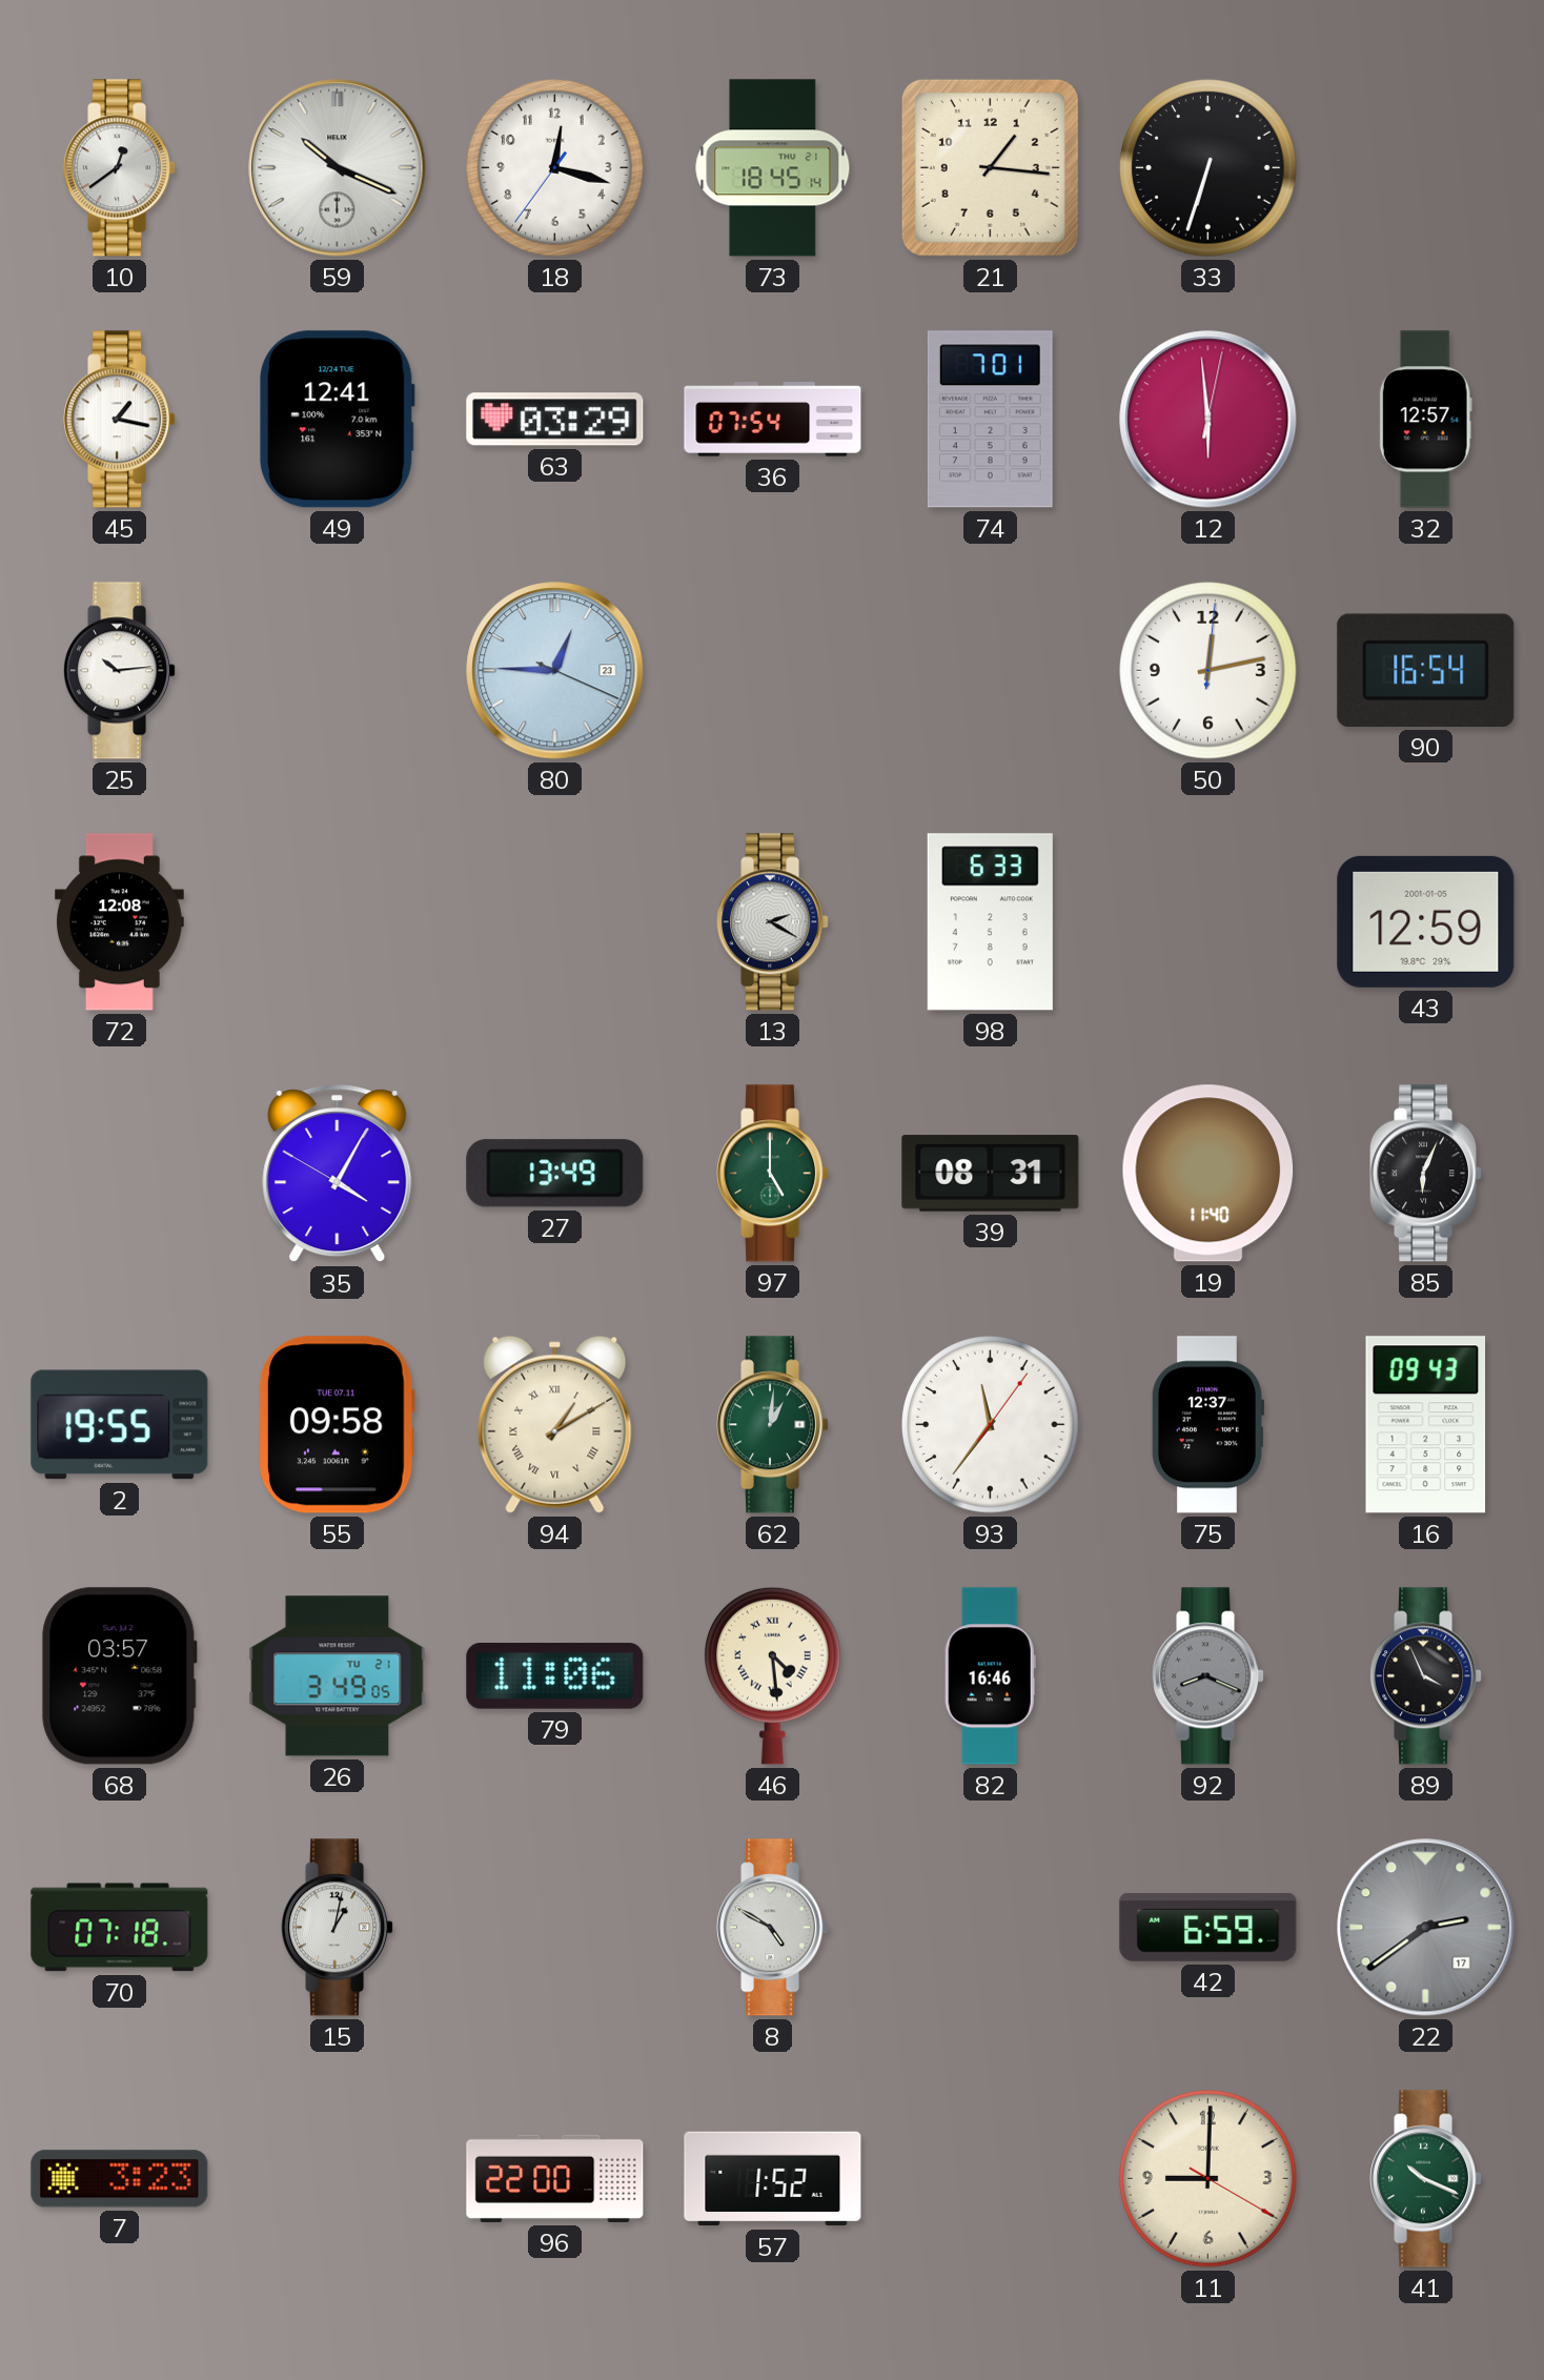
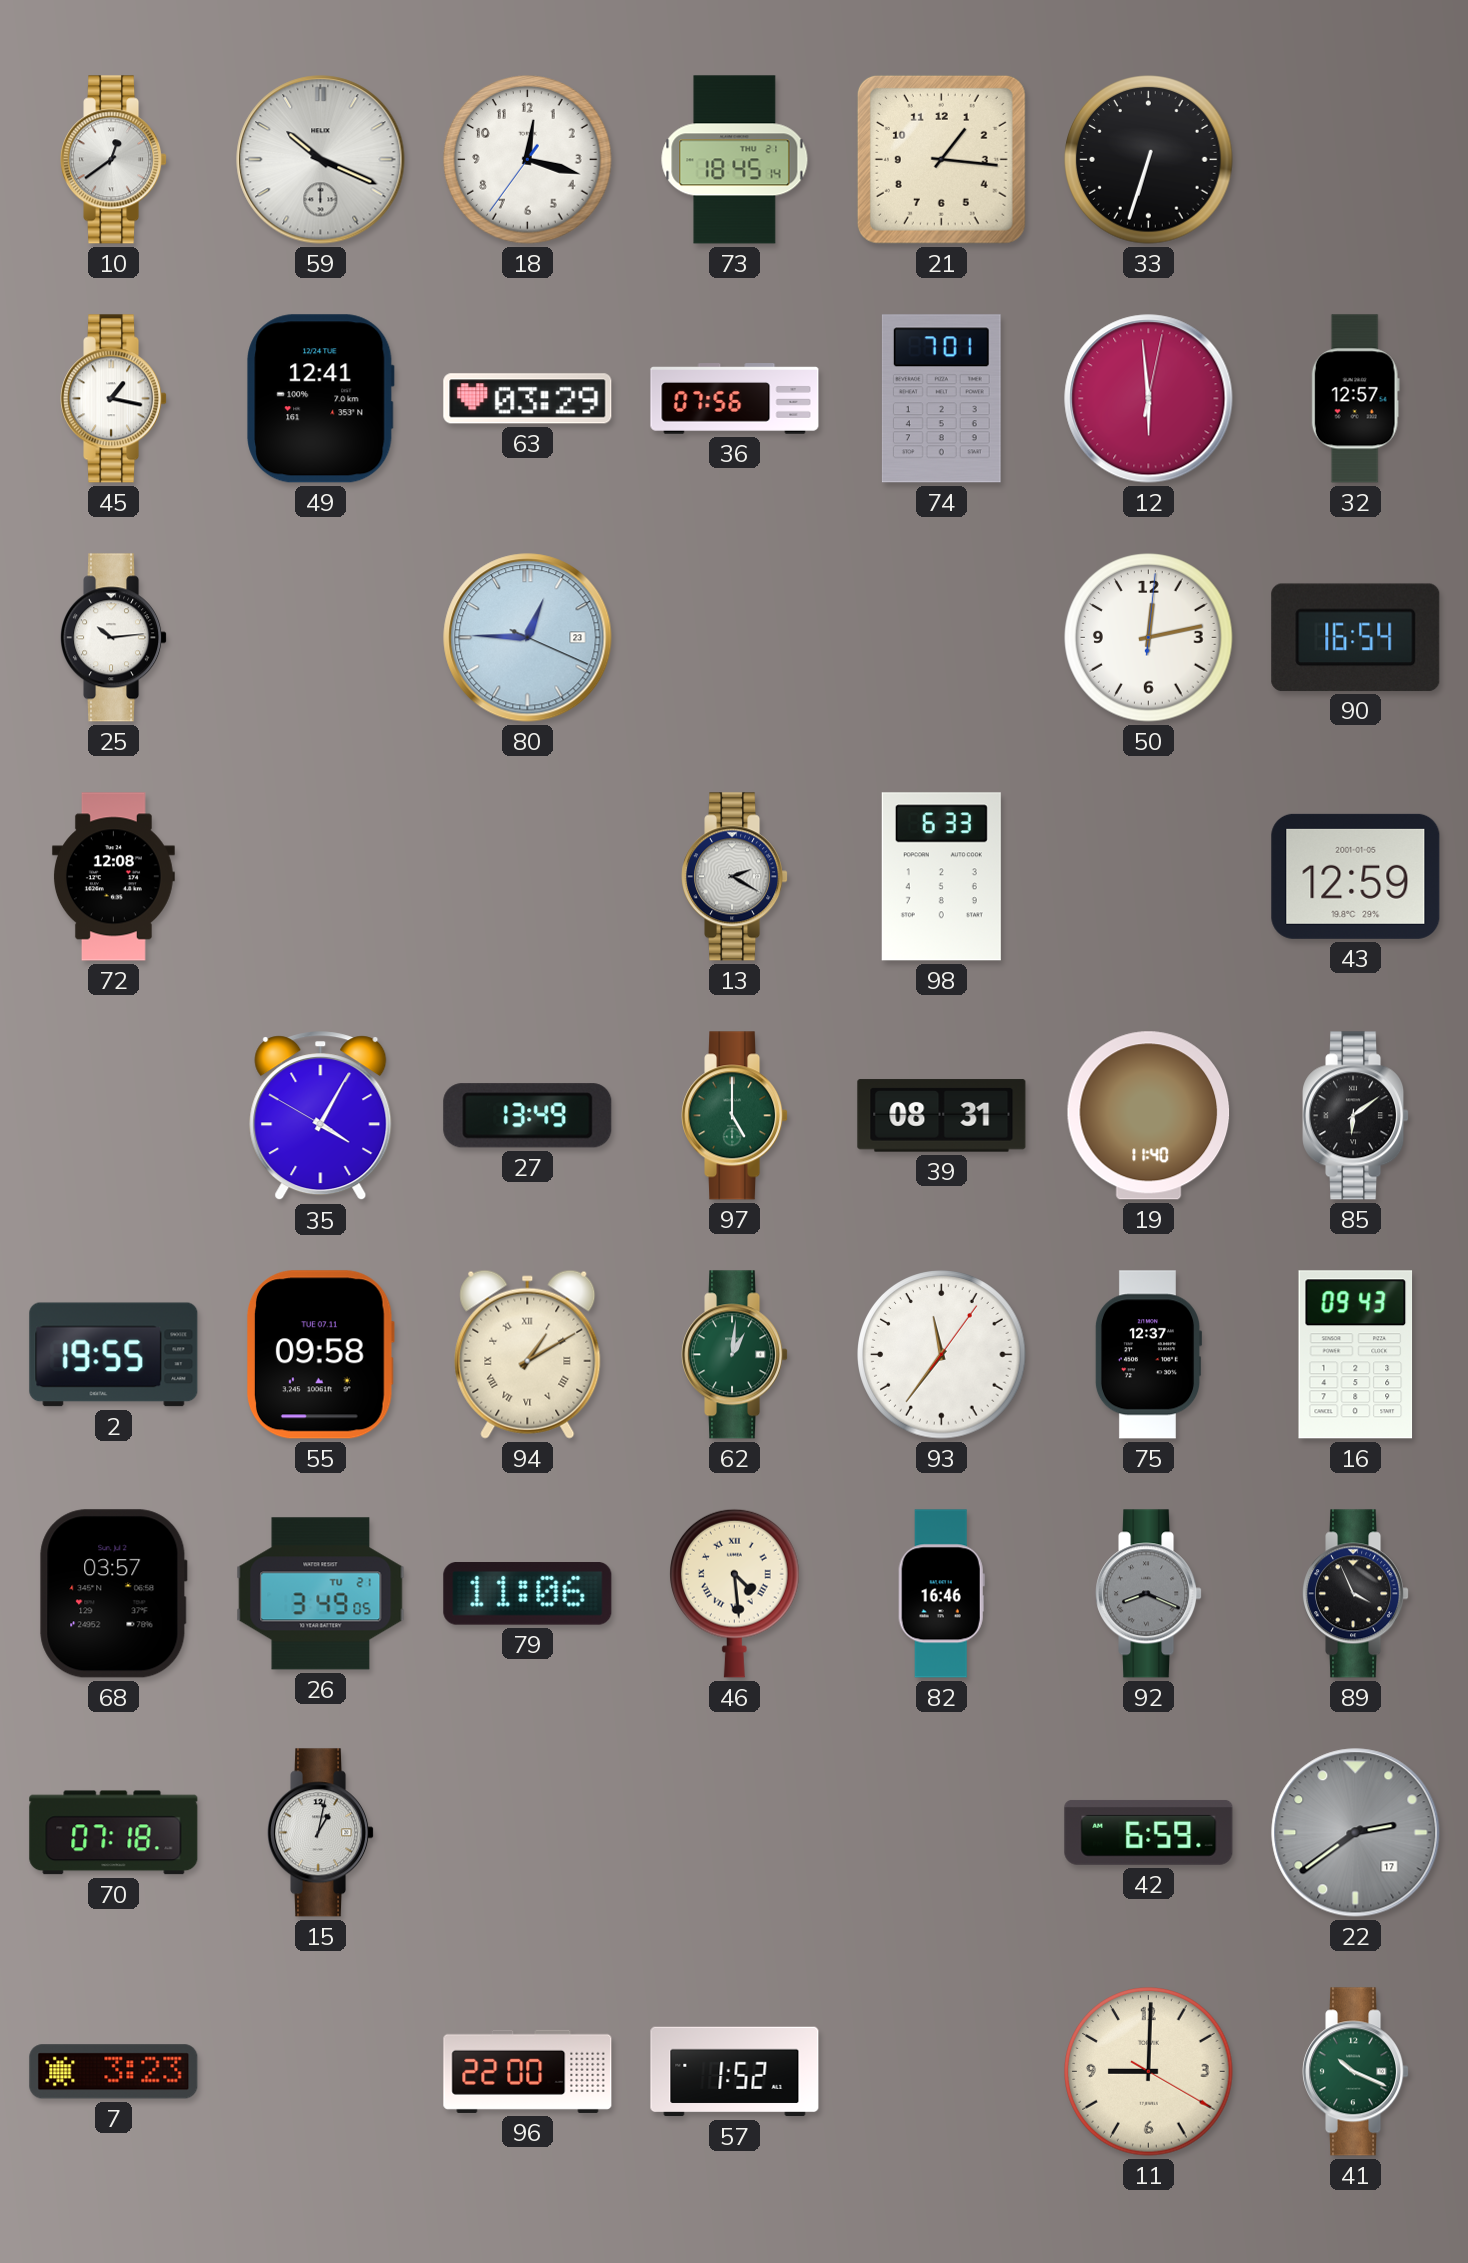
36: 07:54 -> 07:56
85: 6:04 -> 6:09
8: 4:50 -> none
